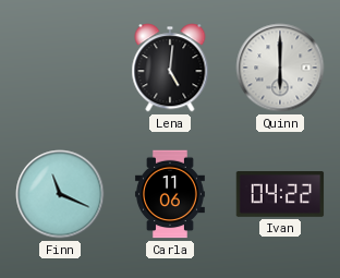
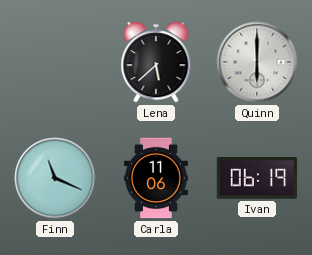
Lena: 5:01 -> 5:38
Ivan: 04:22 -> 06:19
